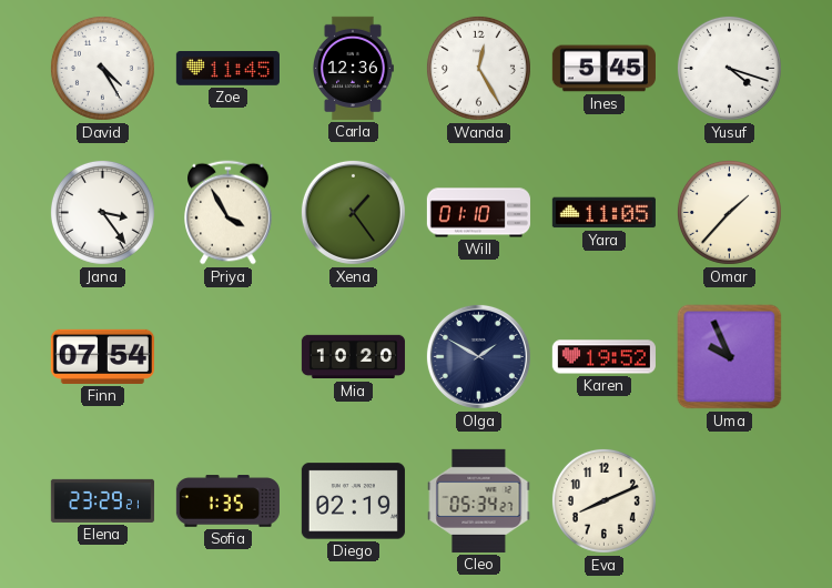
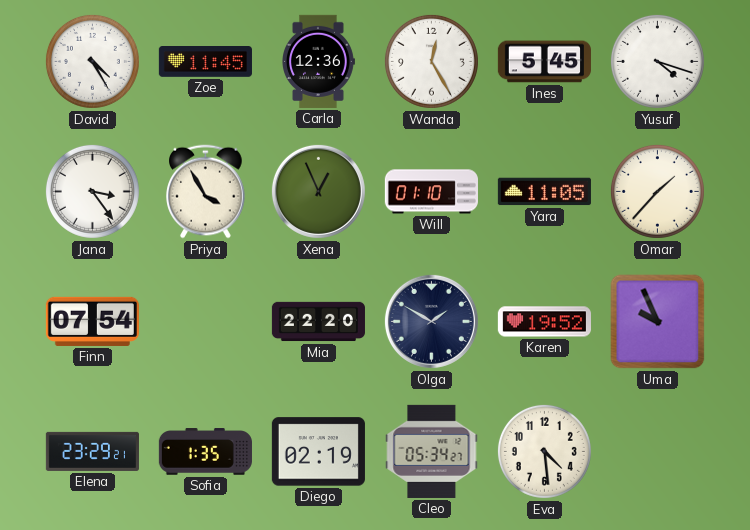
Xena: 1:24 -> 12:56
Mia: 10:20 -> 22:20
Eva: 8:11 -> 4:29
